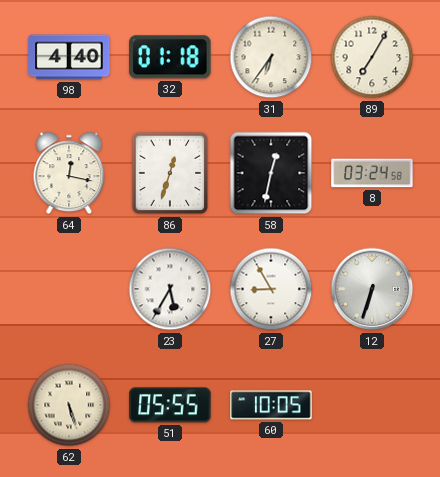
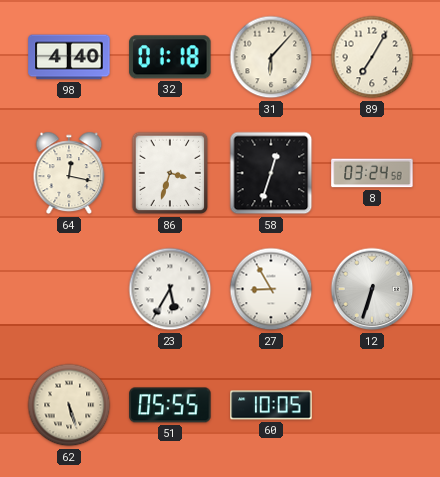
31: 6:36 -> 6:07
86: 12:33 -> 3:33
58: 12:32 -> 12:33
